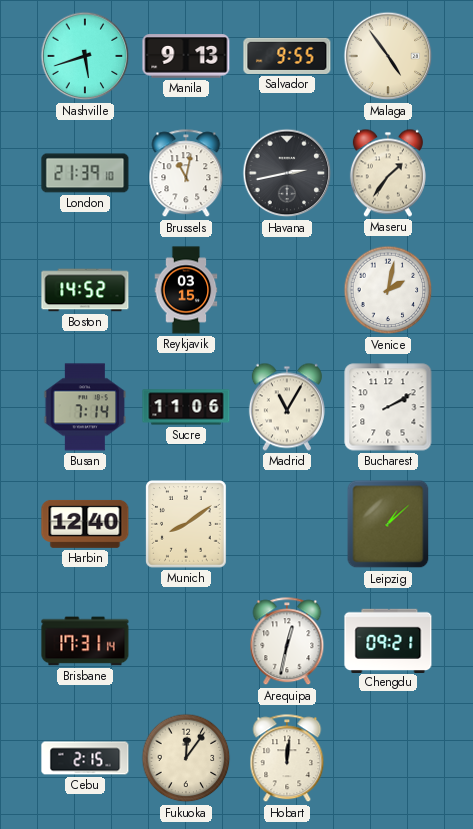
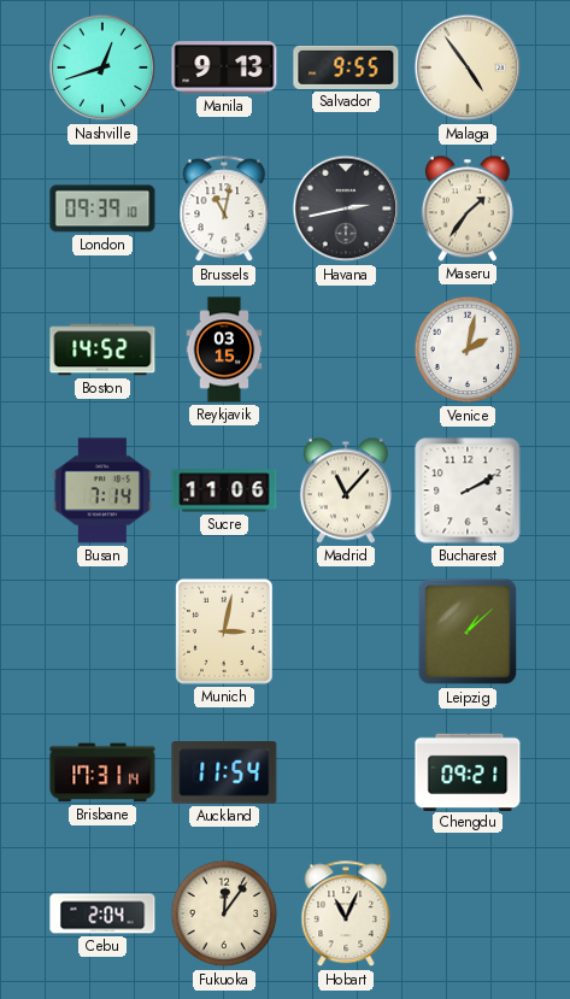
Nashville: 5:42 -> 12:42
London: 21:39 -> 09:39
Madrid: 11:05 -> 11:07
Harbin: 12:40 -> none
Munich: 8:09 -> 3:02
Auckland: none -> 11:54
Arequipa: 12:32 -> none
Cebu: 2:15 -> 2:04
Hobart: 12:01 -> 11:04
